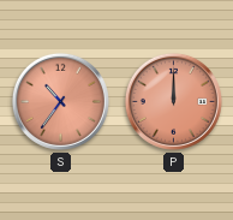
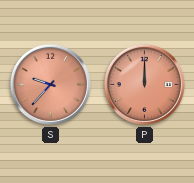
S: 10:36 -> 9:37
